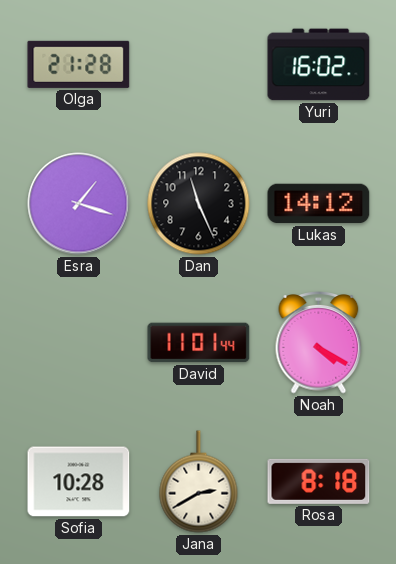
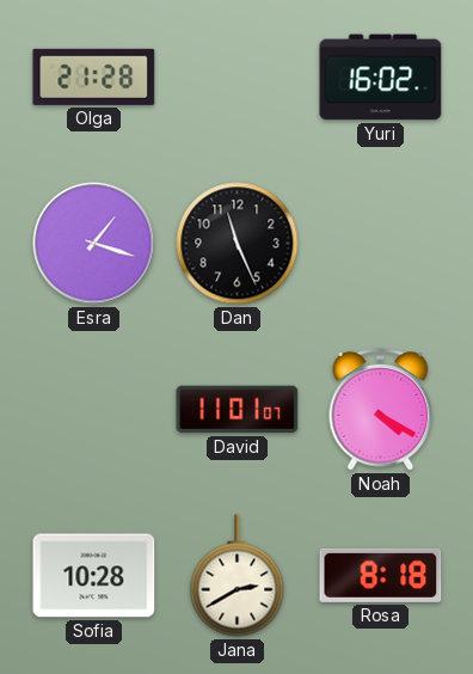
Lukas: 14:12 -> none
David: 11:01:44 -> 11:01:07
